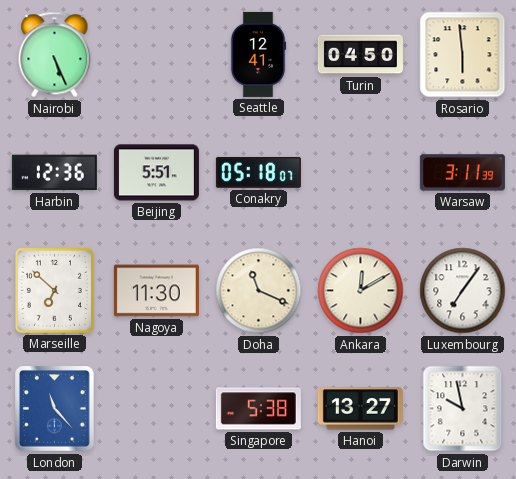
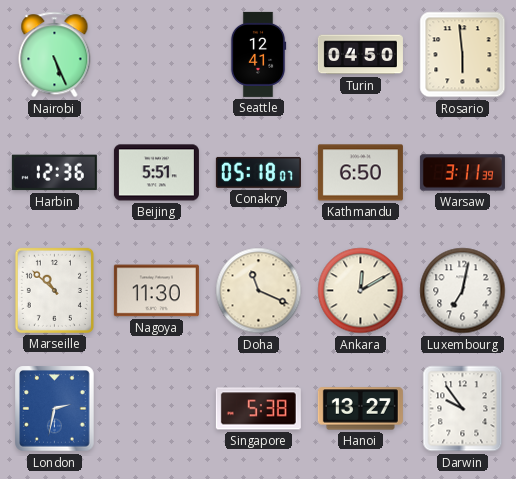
Kathmandu: none -> 6:50
Marseille: 6:52 -> 10:52
Luxembourg: 7:06 -> 7:02
London: 11:23 -> 2:32
Darwin: 9:58 -> 9:54
